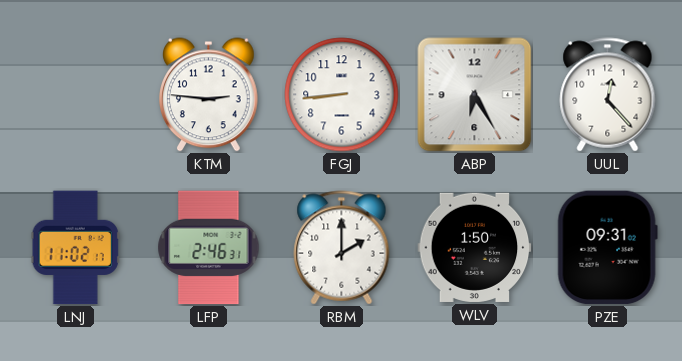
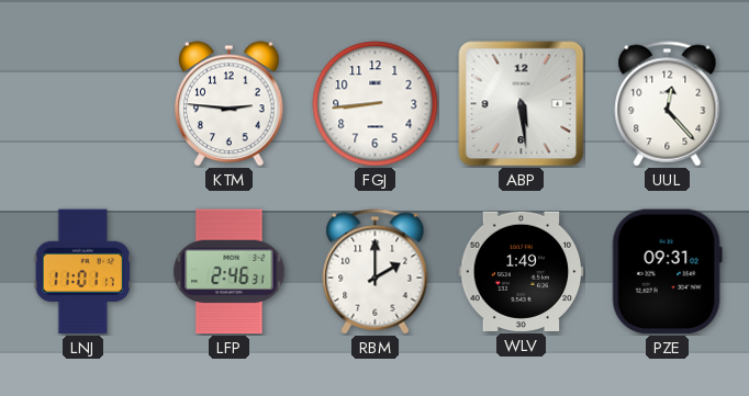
ABP: 6:25 -> 5:29
LNJ: 11:02 -> 11:01
WLV: 1:50 -> 1:49
